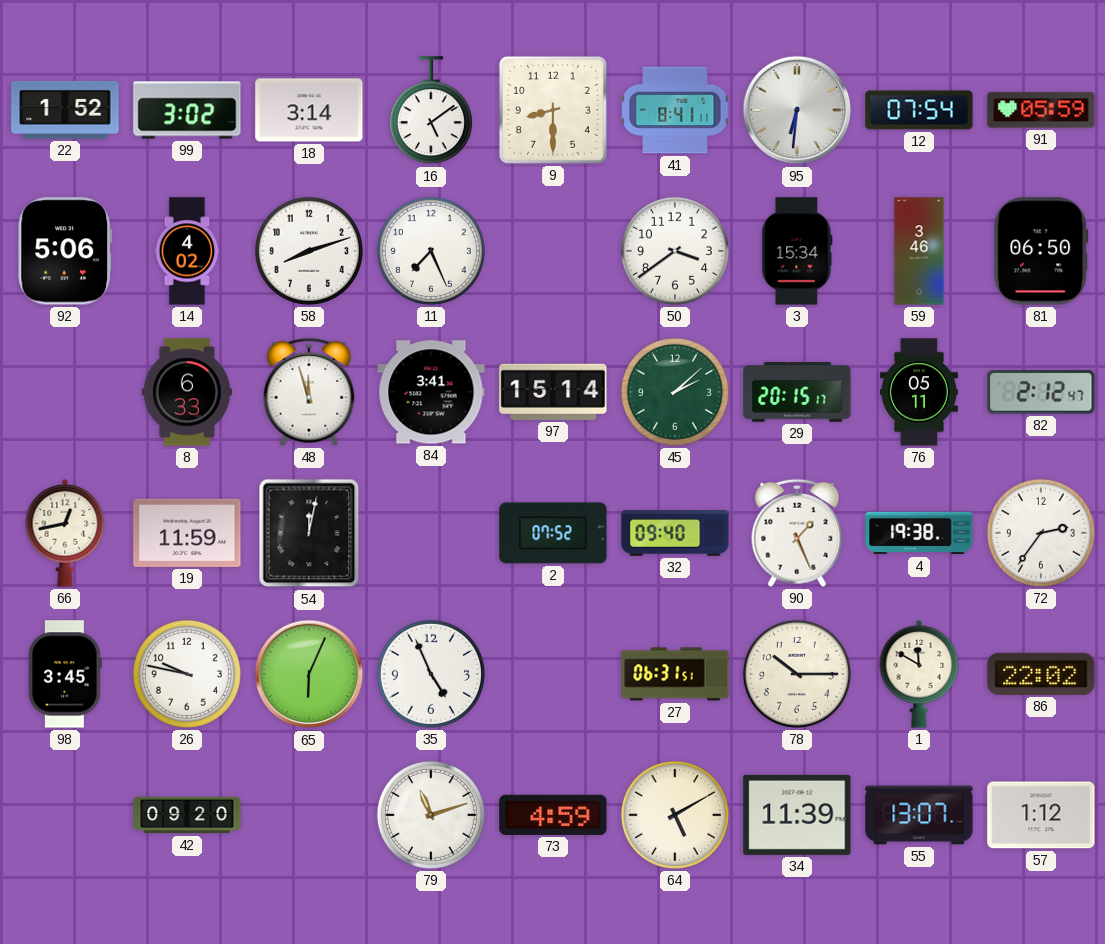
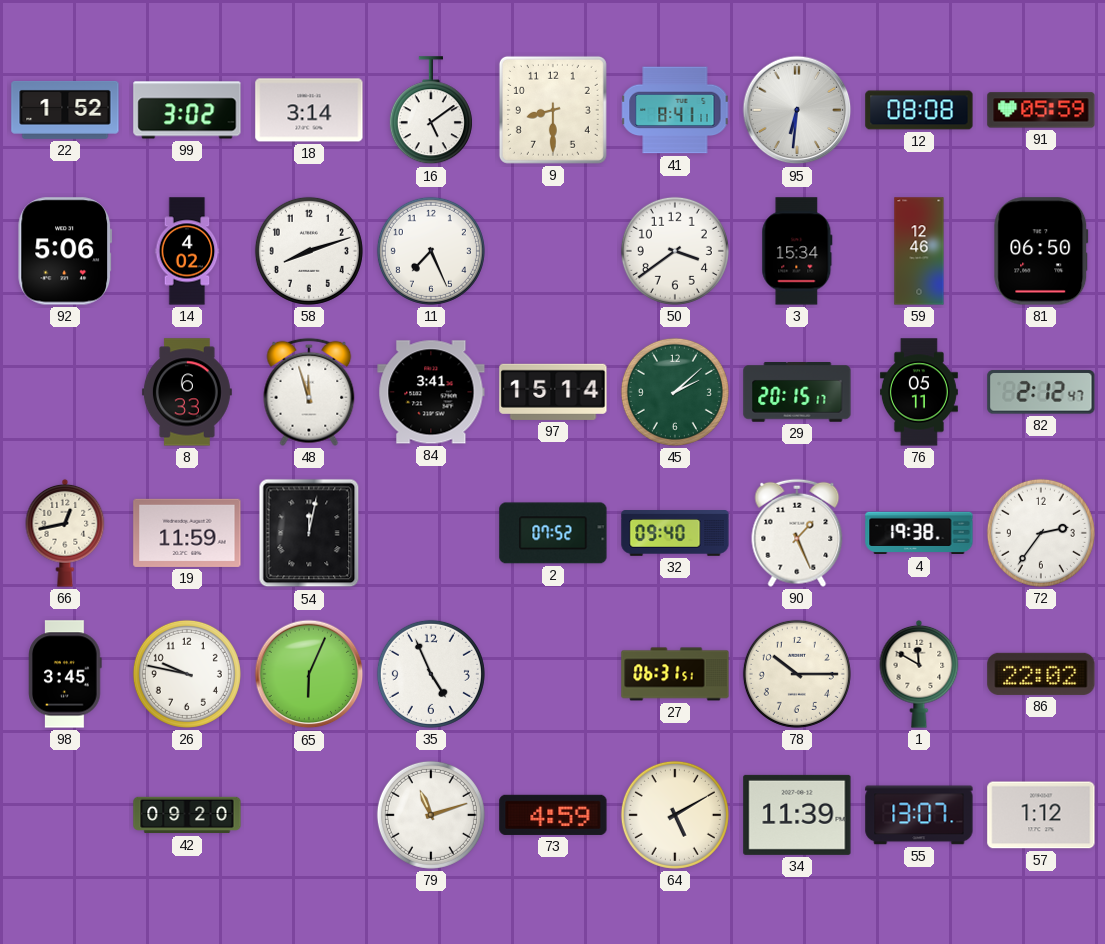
12: 07:54 -> 08:08
59: 3:46 -> 12:46
